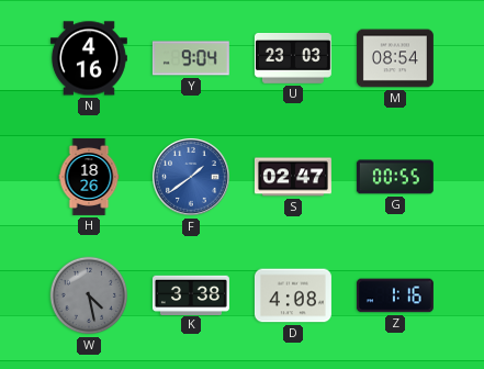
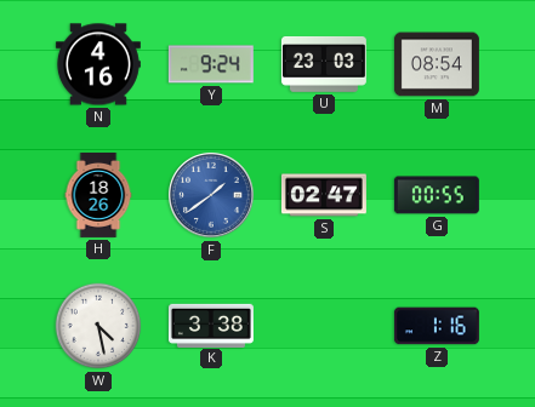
Y: 9:04 -> 9:24
W dial: grey -> white
D: 4:08 -> none
